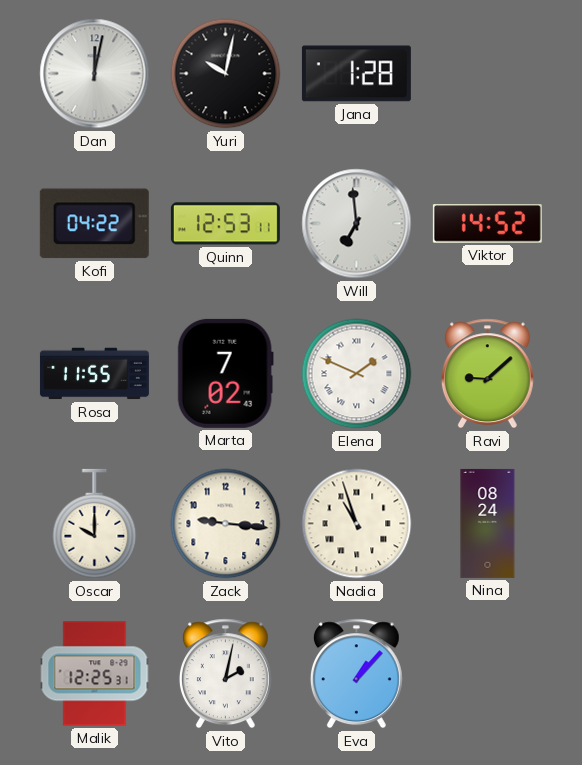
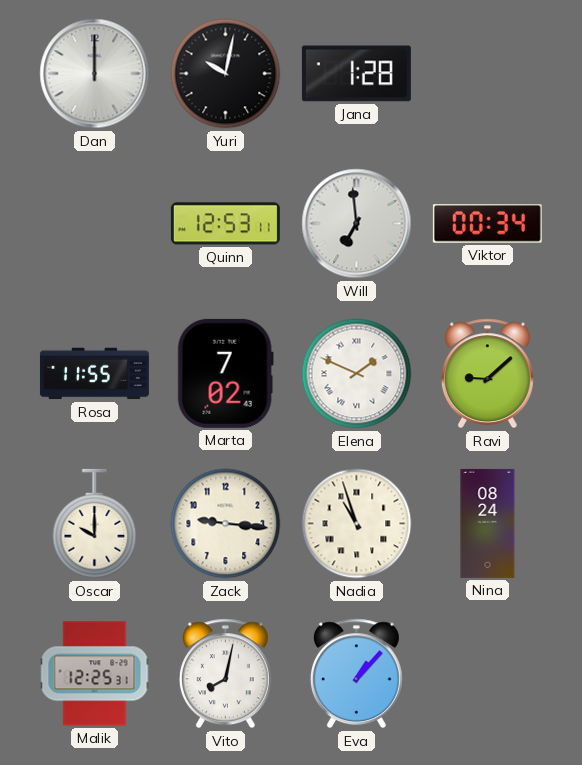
Dan: 12:02 -> 12:00
Kofi: 04:22 -> none
Viktor: 14:52 -> 00:34
Vito: 2:02 -> 8:02
